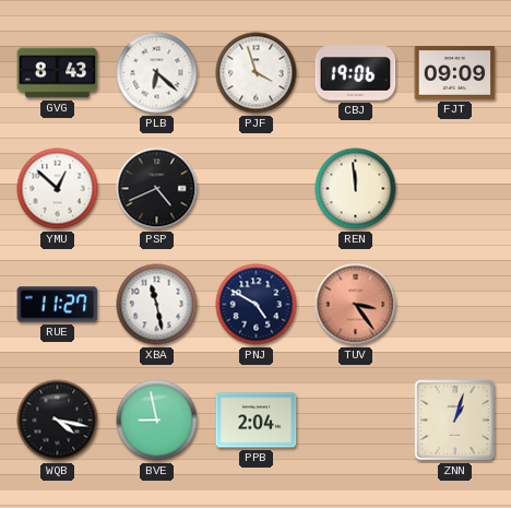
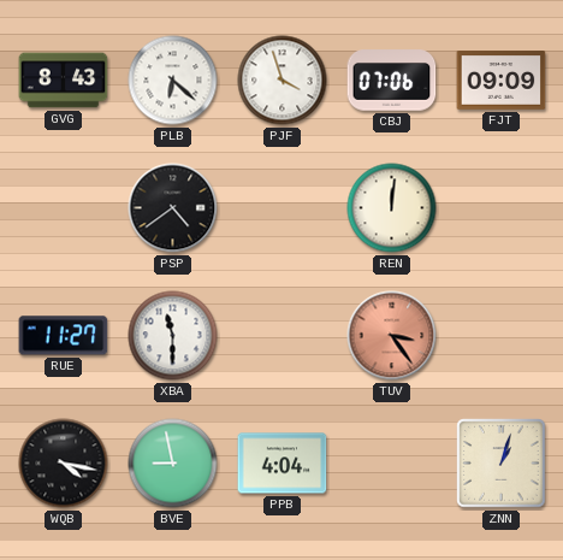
CBJ: 19:06 -> 07:06
YMU: 12:52 -> none
PSP: 4:41 -> 4:39
REN: 11:59 -> 12:01
XBA: 11:28 -> 11:30
PNJ: 4:50 -> none
PPB: 2:04 -> 4:04
